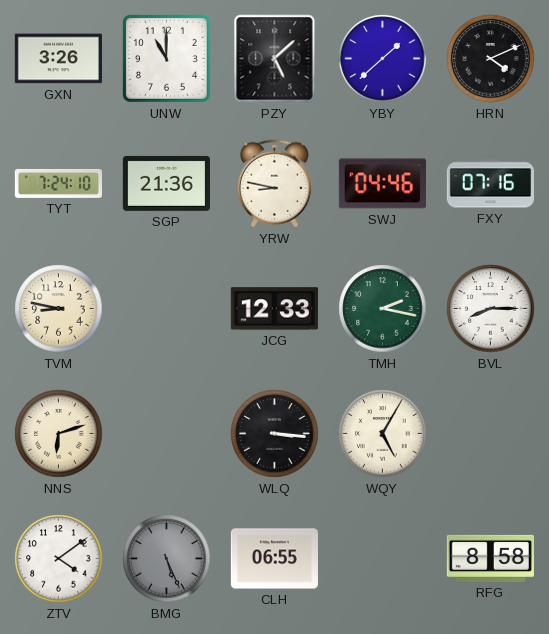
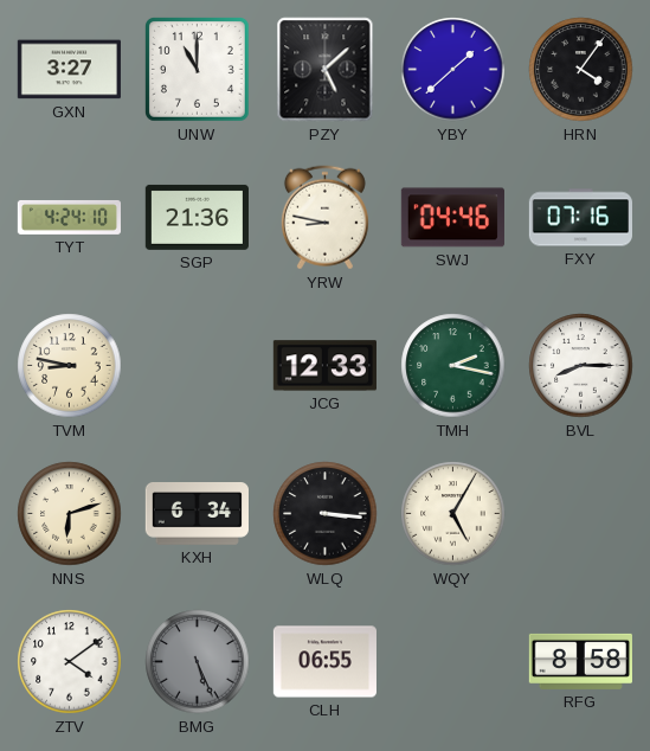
GXN: 3:26 -> 3:27
HRN: 4:11 -> 4:06
TYT: 7:24 -> 4:24
KXH: none -> 6:34
